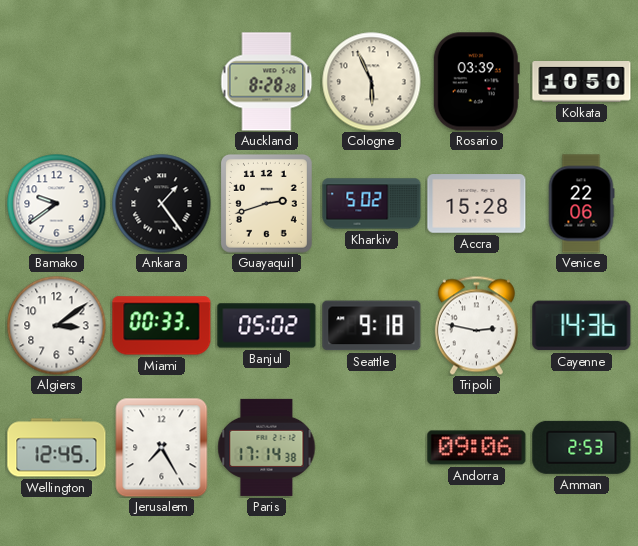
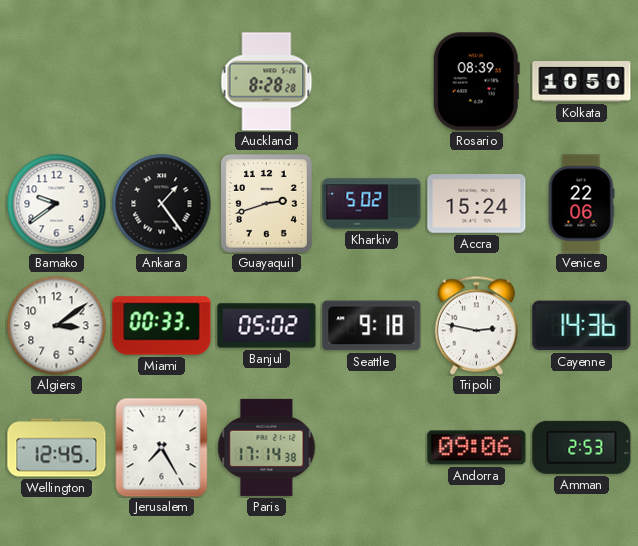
Cologne: 5:56 -> none
Rosario: 03:39 -> 08:39
Accra: 15:28 -> 15:24
